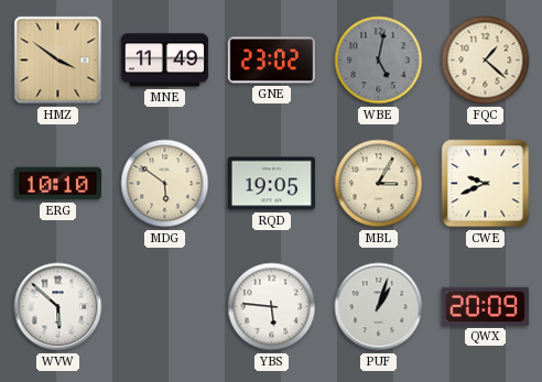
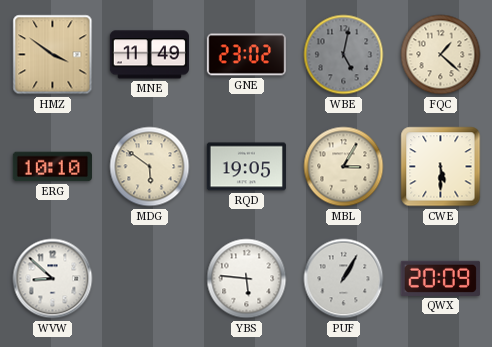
CWE: 9:41 -> 5:30
WVW: 5:52 -> 8:52
PUF: 1:03 -> 1:05
